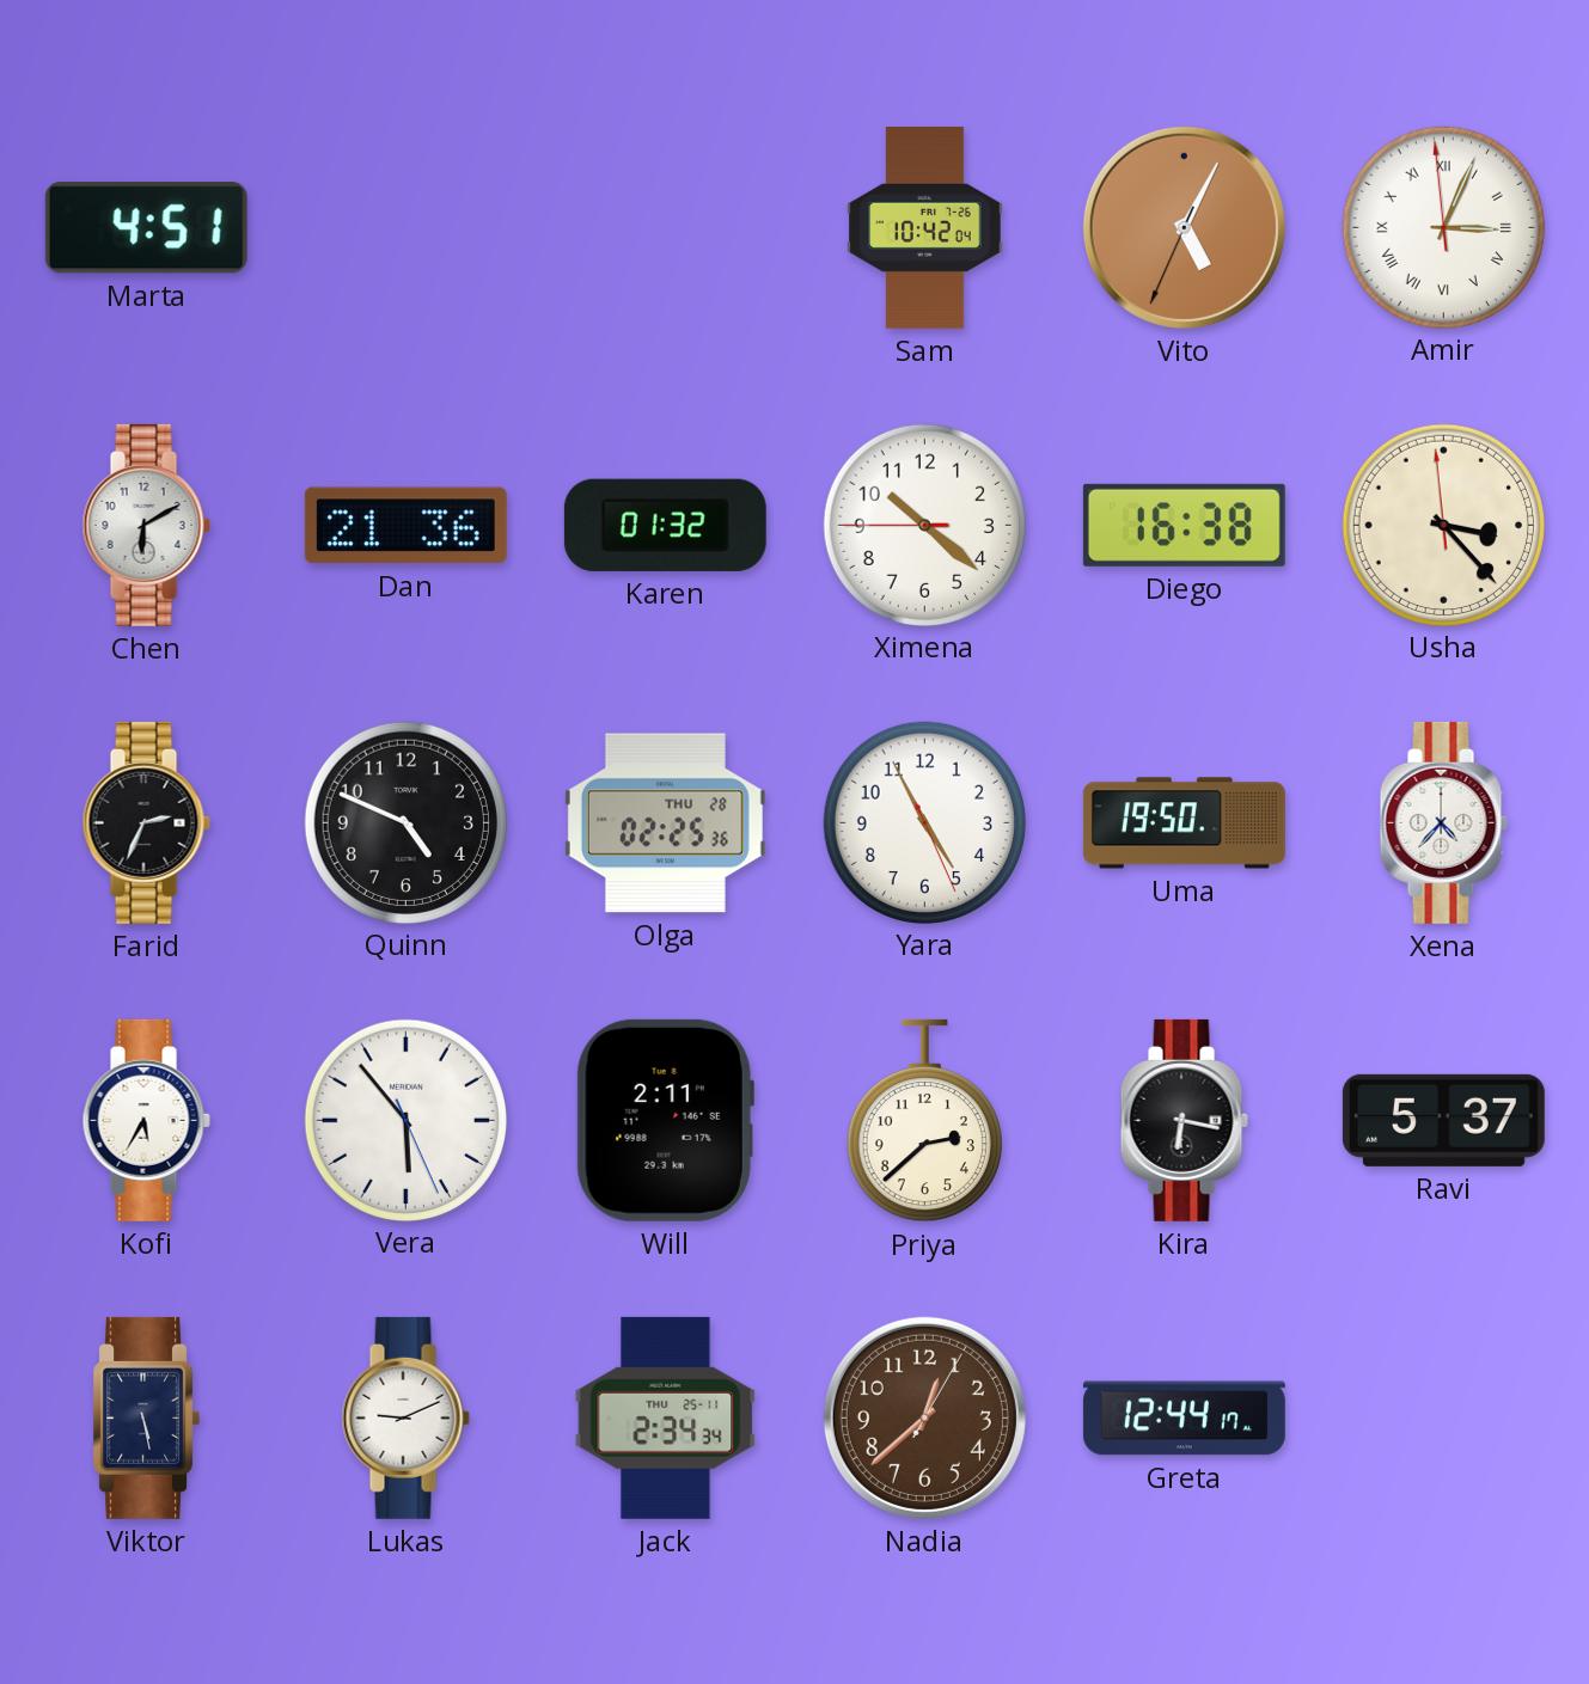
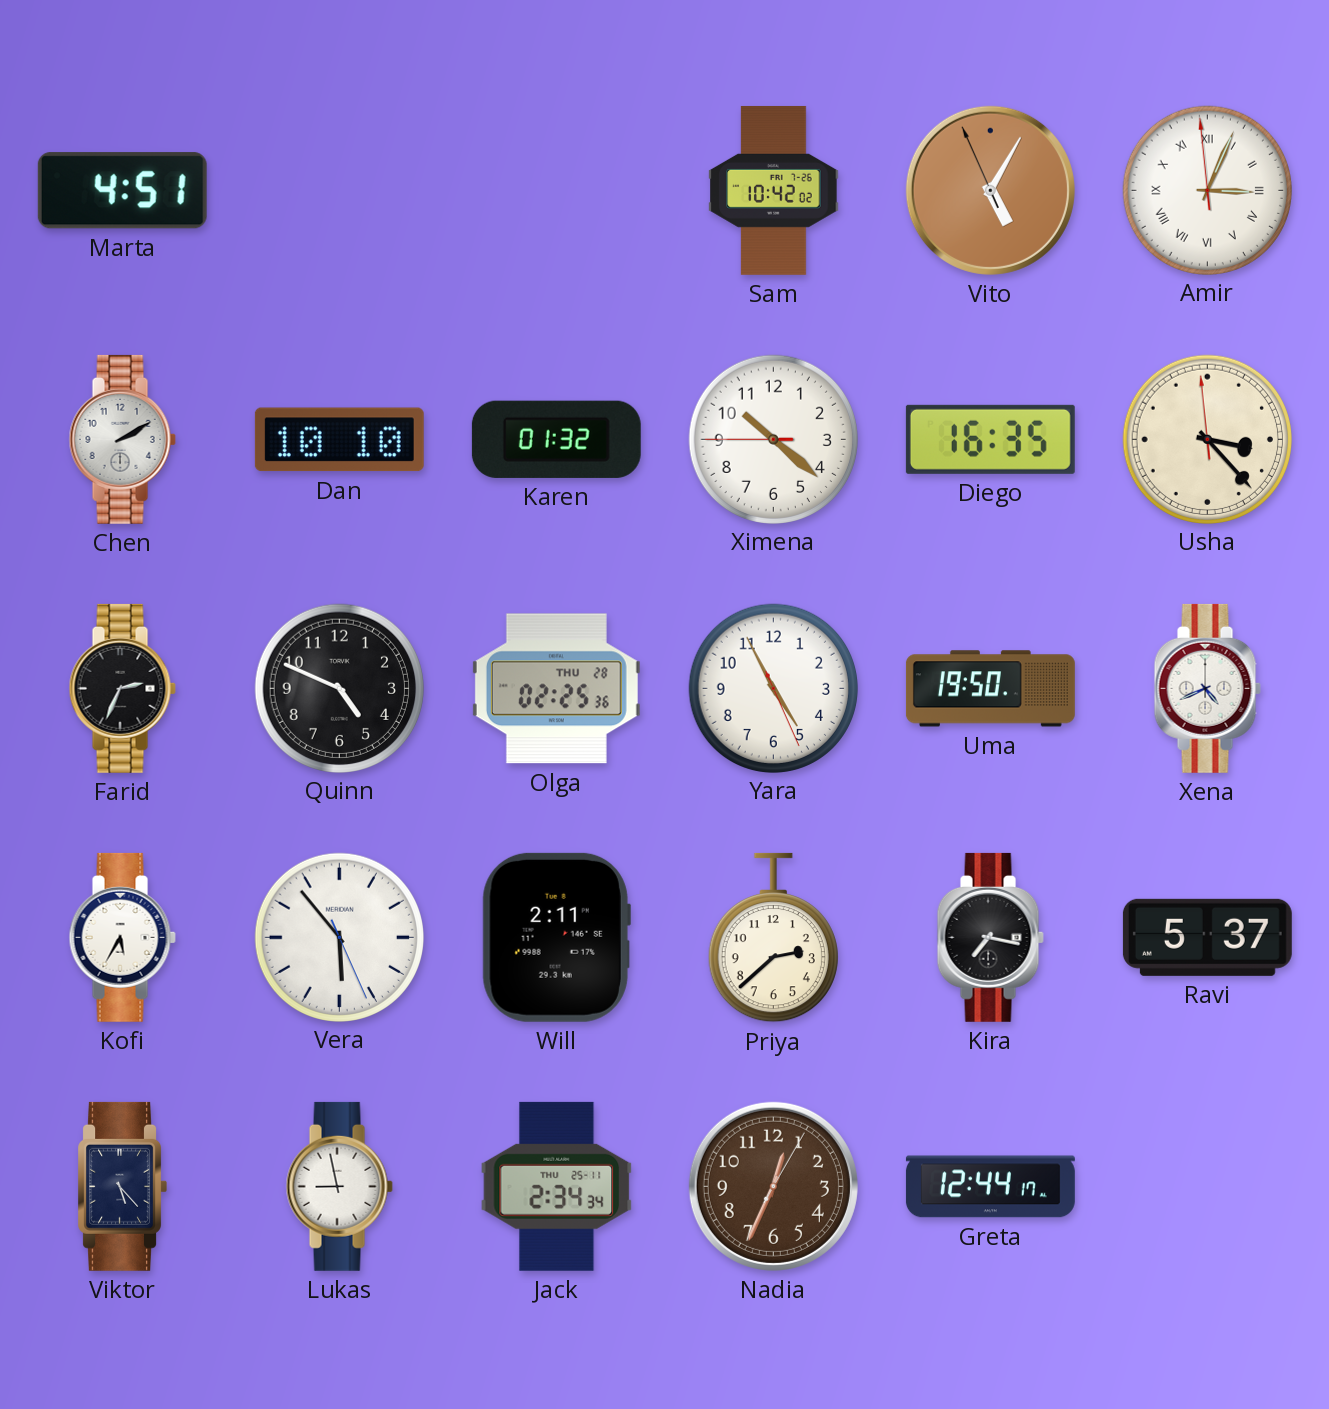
Sam: 10:42:04 -> 10:42:02
Vito: 5:04:34 -> 5:04:56
Chen: 6:10 -> 2:10
Dan: 21:36 -> 10:10
Diego: 16:38 -> 16:35
Xena: 4:37 -> 4:41
Kira: 6:17 -> 7:17
Viktor: 5:28 -> 5:23
Lukas: 9:11 -> 8:58
Nadia: 12:38 -> 12:34
